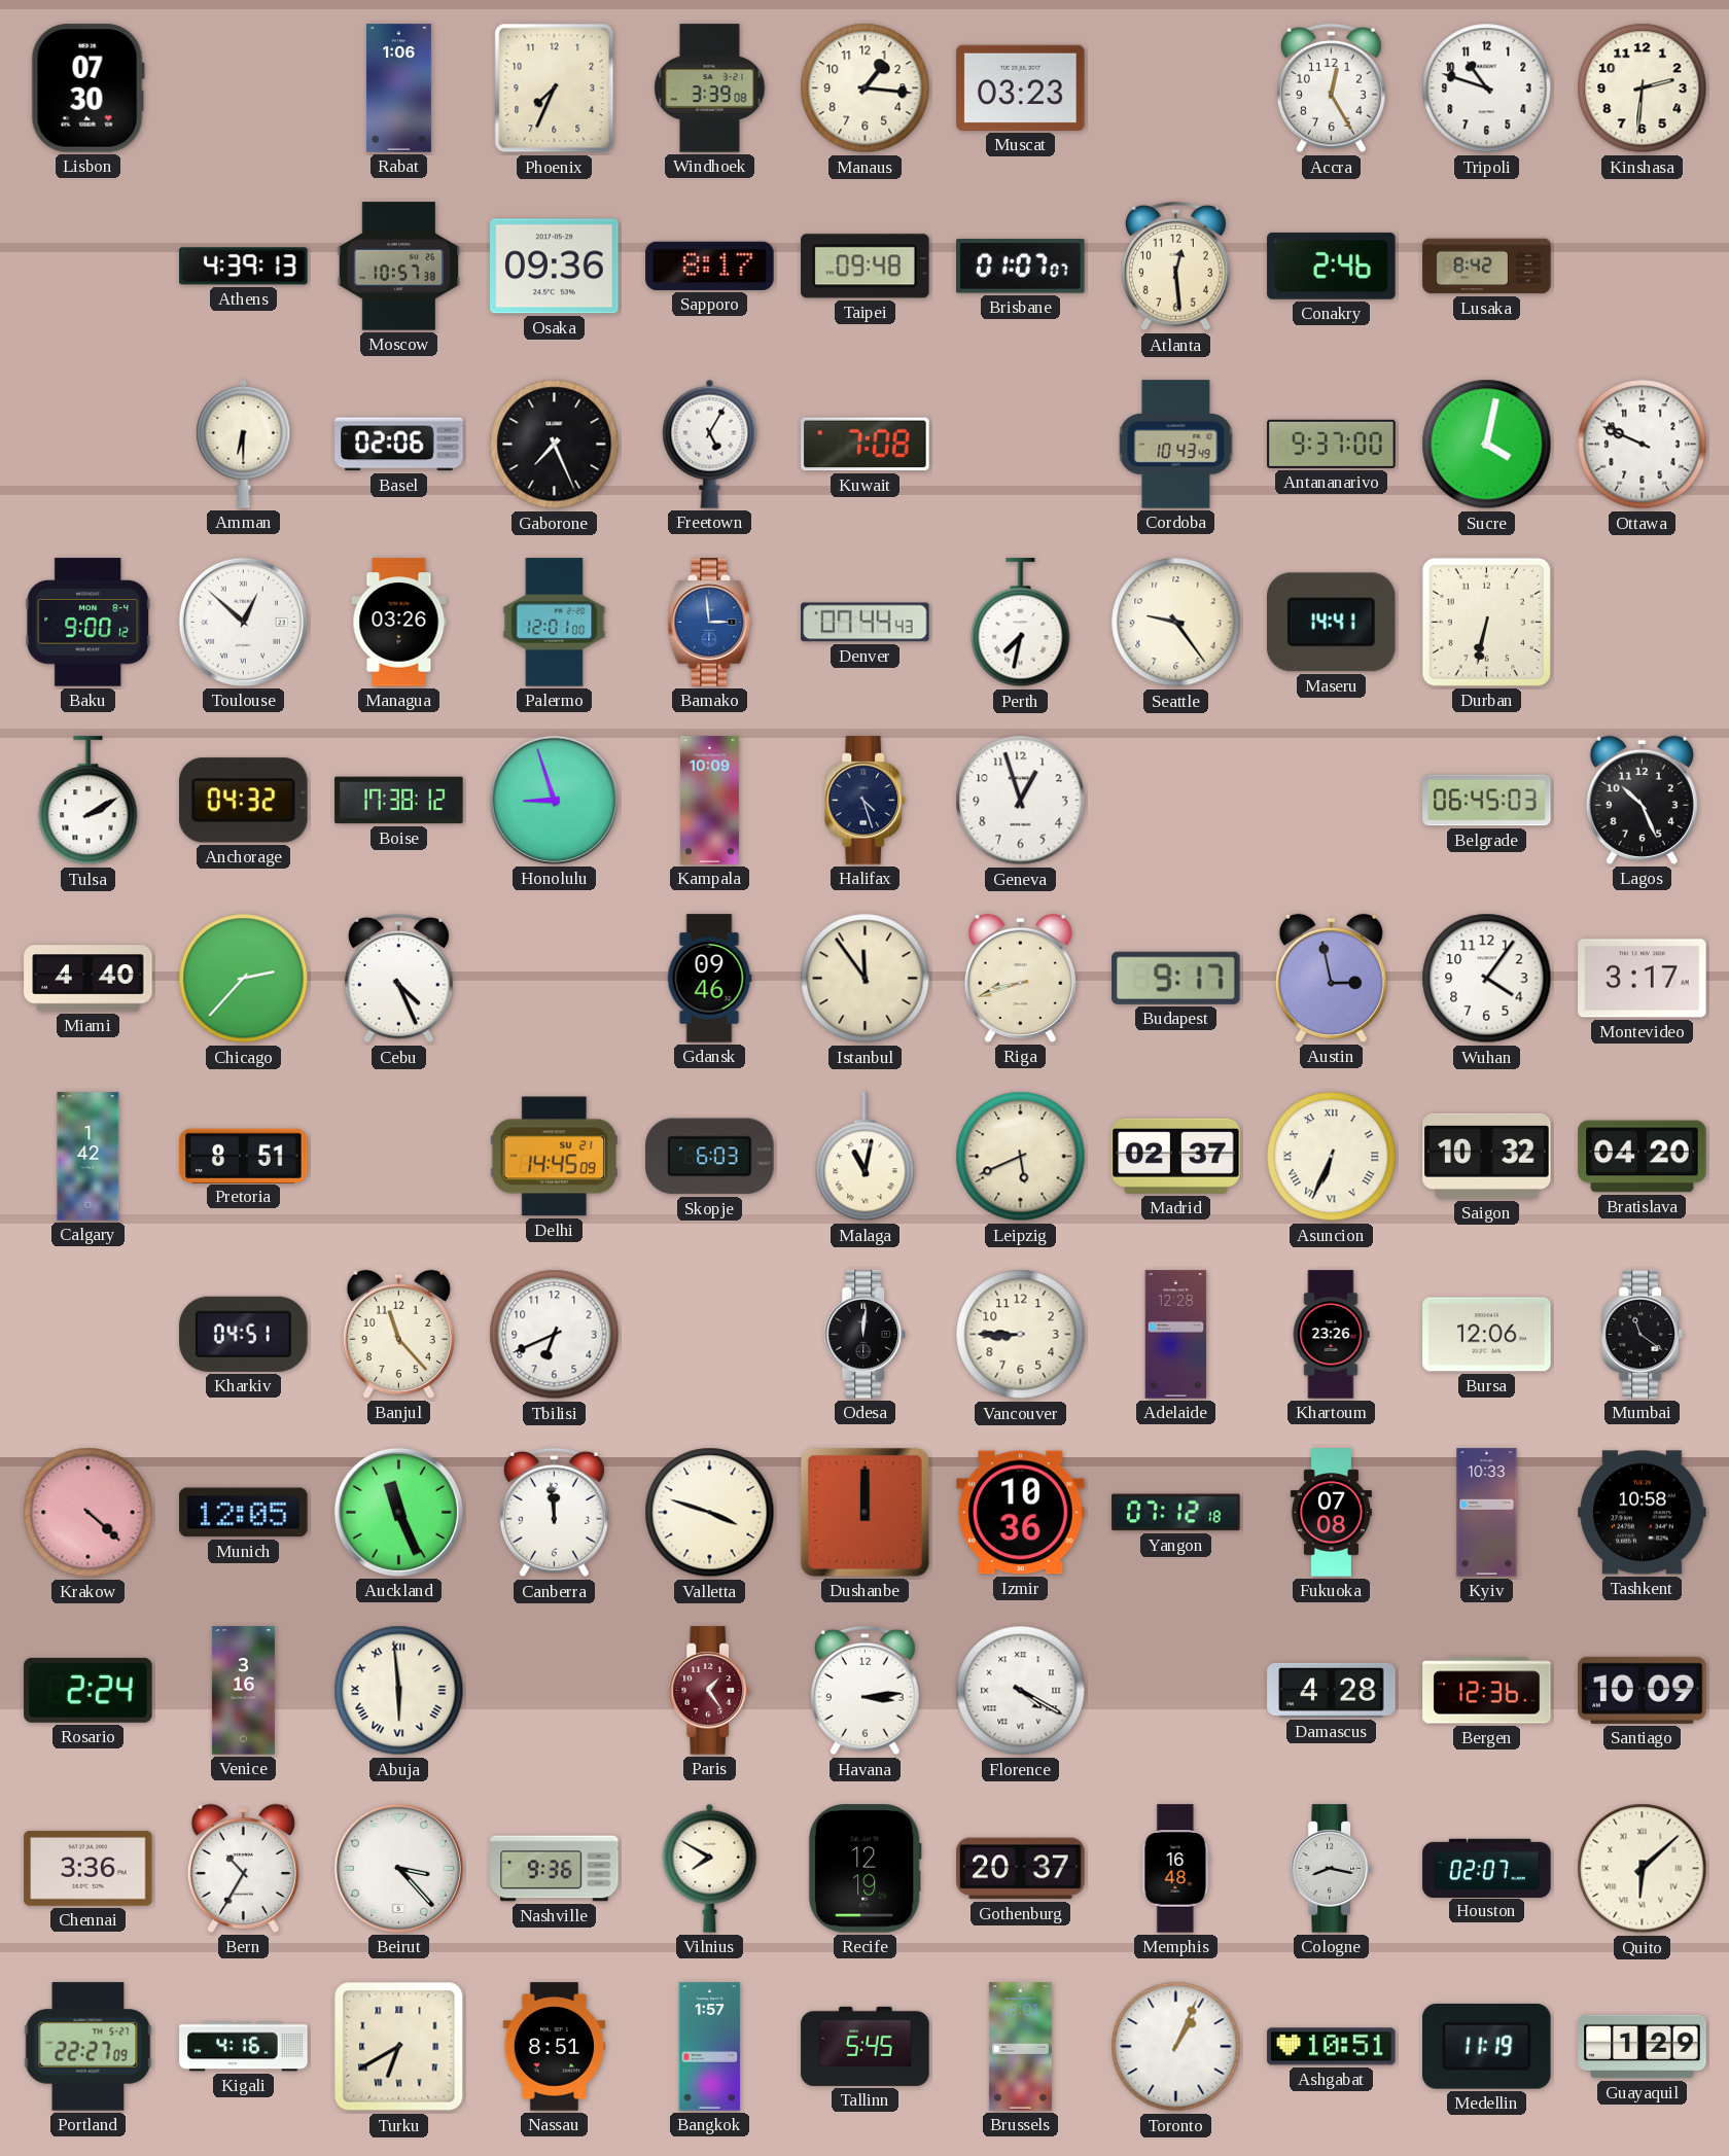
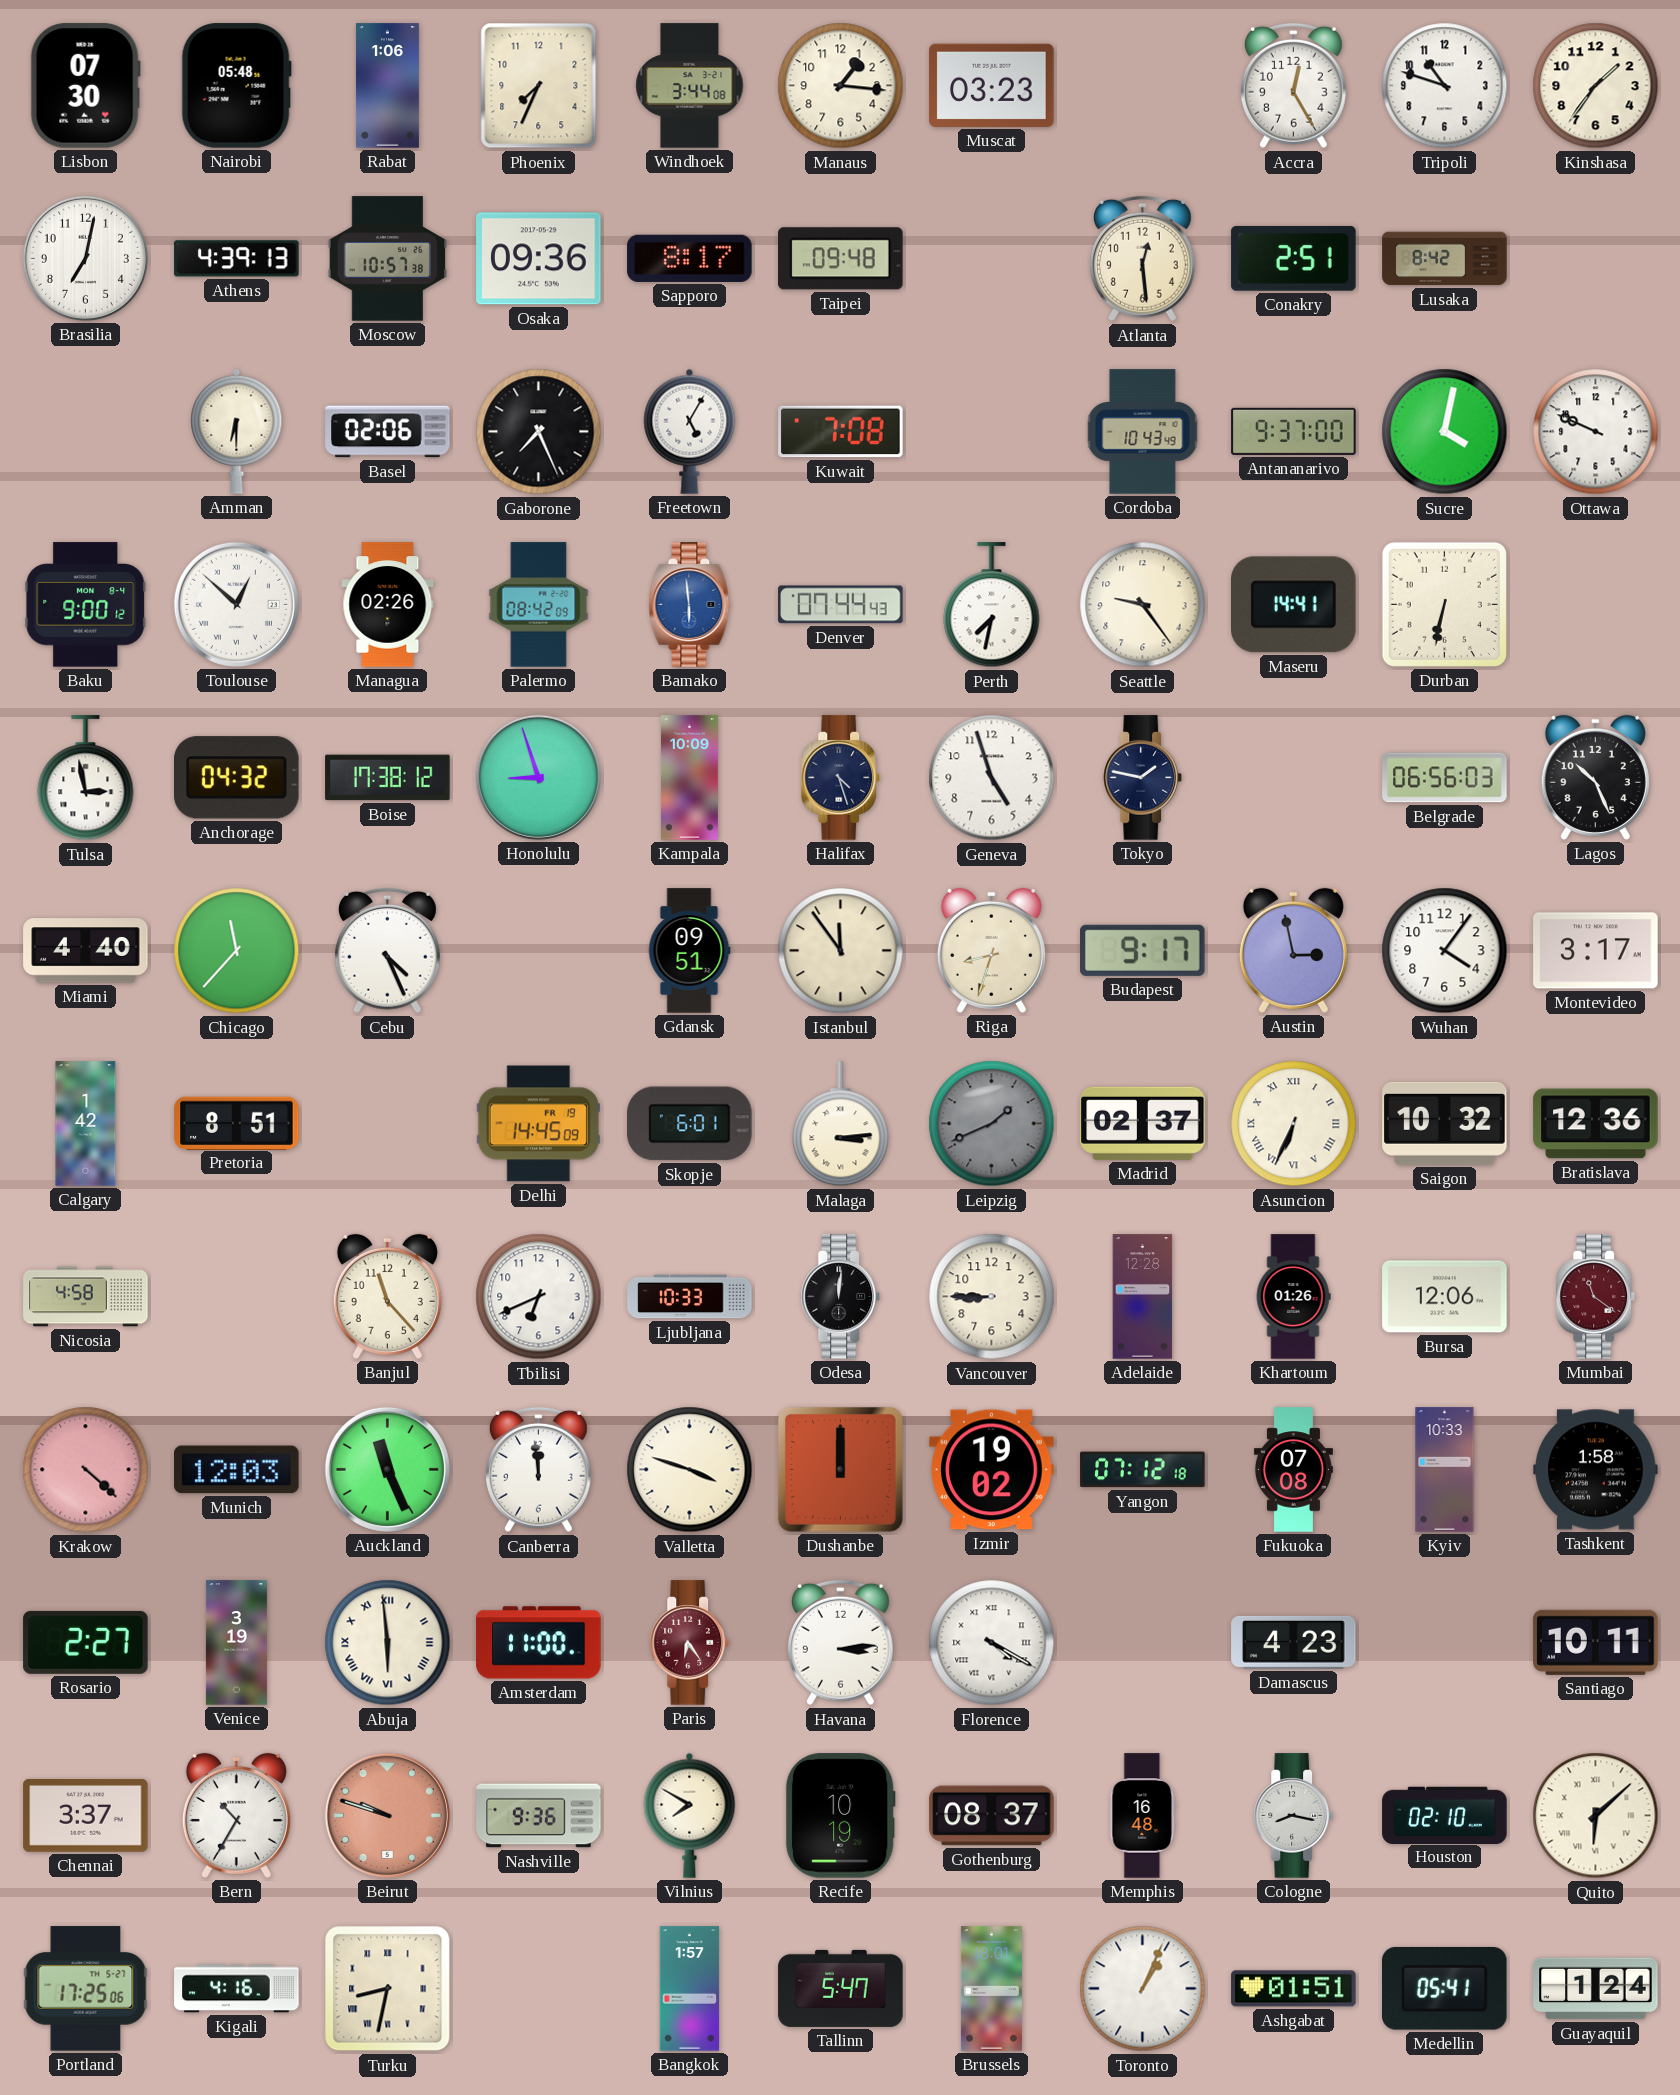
Nairobi: none -> 05:48
Windhoek: 3:39 -> 3:44
Kinshasa: 2:31 -> 1:36
Brasilia: none -> 7:02
Brisbane: 01:07 -> none
Conakry: 2:46 -> 2:51
Managua: 03:26 -> 02:26
Palermo: 12:01 -> 08:42
Bamako: 2:59 -> 5:59
Tulsa: 2:10 -> 2:58
Geneva: 12:57 -> 4:57
Tokyo: none -> 1:47
Belgrade: 06:45 -> 06:56
Chicago: 2:37 -> 11:37
Gdansk: 09:46 -> 09:51
Riga: 8:42 -> 8:33
Delhi date: SU 21 -> FR 19
Skopje: 6:03 -> 6:01
Malaga: 11:02 -> 3:14
Leipzig: 5:41 -> 1:41
Leipzig dial: cream -> grey
Bratislava: 04:20 -> 12:36
Nicosia: none -> 4:58
Kharkiv: 04:51 -> none
Ljubljana: none -> 10:33
Khartoum: 23:26 -> 01:26
Mumbai dial: black -> burgundy
Munich: 12:05 -> 12:03
Izmir: 10:36 -> 19:02
Tashkent: 10:58 -> 1:58
Rosario: 2:24 -> 2:27
Venice: 3:16 -> 3:19
Amsterdam: none -> 11:00
Paris: 1:24 -> 6:24
Damascus: 4:28 -> 4:23
Bergen: 12:36 -> none
Santiago: 10:09 -> 10:11
Chennai: 3:36 -> 3:37
Beirut: 3:23 -> 9:48
Beirut dial: white -> salmon
Recife: 12:19 -> 10:19
Gothenburg: 20:37 -> 08:37
Houston: 02:07 -> 02:10
Portland: 22:27 -> 17:25
Turku: 6:40 -> 8:32
Nassau: 8:51 -> none
Tallinn: 5:45 -> 5:47
Ashgabat: 10:51 -> 01:51
Medellin: 11:19 -> 05:41
Guayaquil: 1:29 -> 1:24
